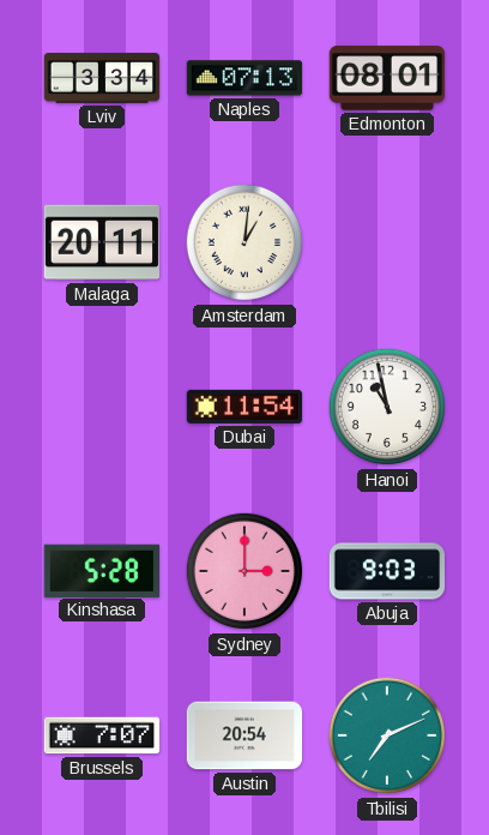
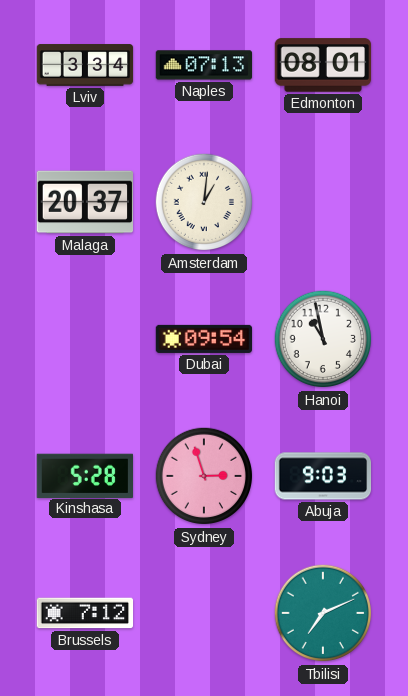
Malaga: 20:11 -> 20:37
Dubai: 11:54 -> 09:54
Sydney: 3:00 -> 2:57
Brussels: 7:07 -> 7:12
Austin: 20:54 -> none
